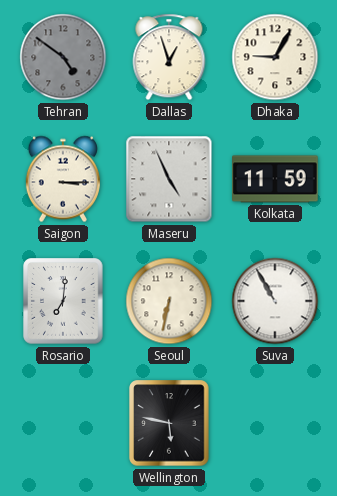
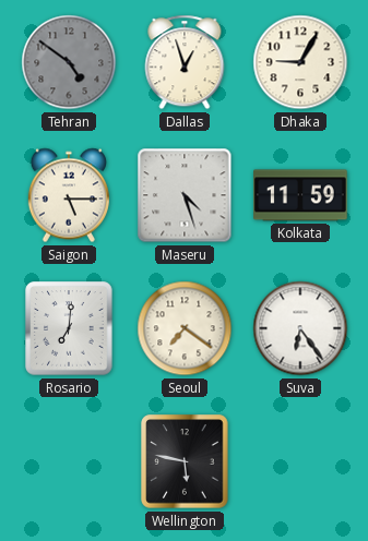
Saigon: 3:15 -> 5:15
Maseru: 4:56 -> 4:27
Seoul: 6:32 -> 7:21
Suva: 10:55 -> 6:24
